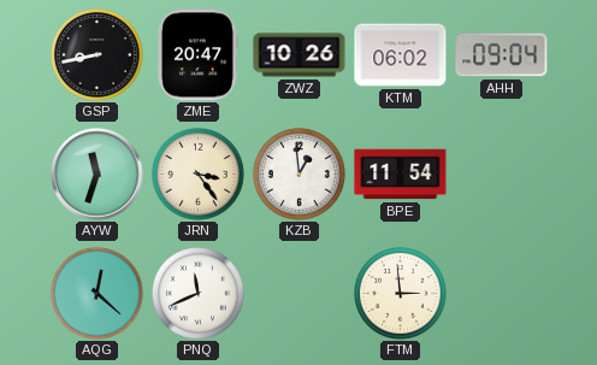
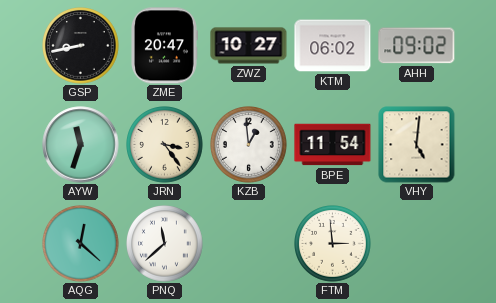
ZWZ: 10:26 -> 10:27
AHH: 09:04 -> 09:02
VHY: none -> 5:01
PNQ: 11:41 -> 11:38
